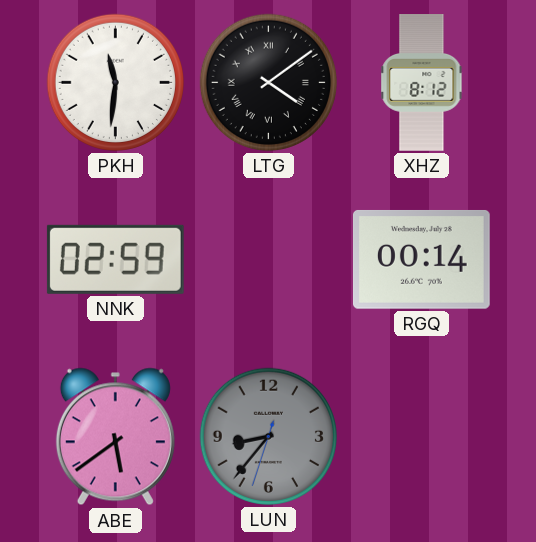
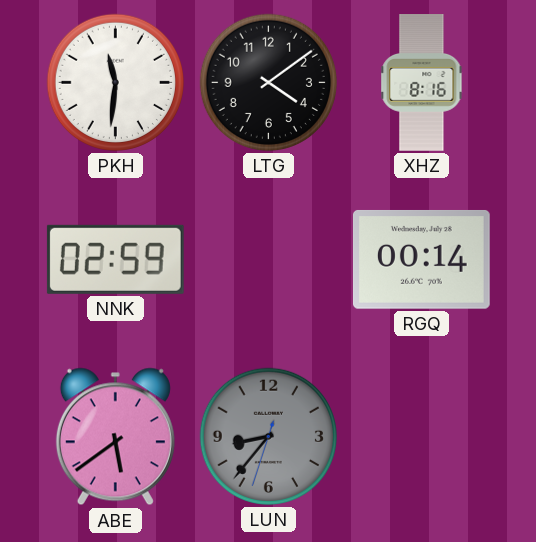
LTG numerals: Roman -> Arabic
XHZ: 8:12 -> 8:16
